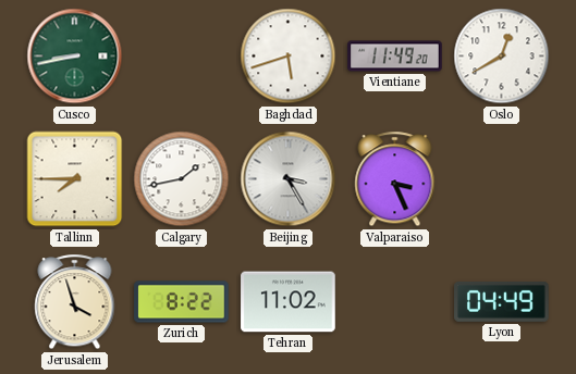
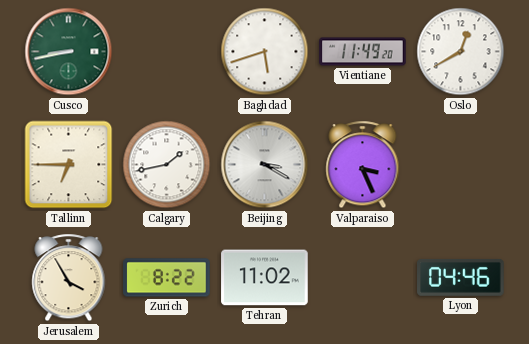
Tallinn: 7:45 -> 6:45
Beijing: 3:25 -> 3:20
Jerusalem: 3:57 -> 3:55
Lyon: 04:49 -> 04:46
